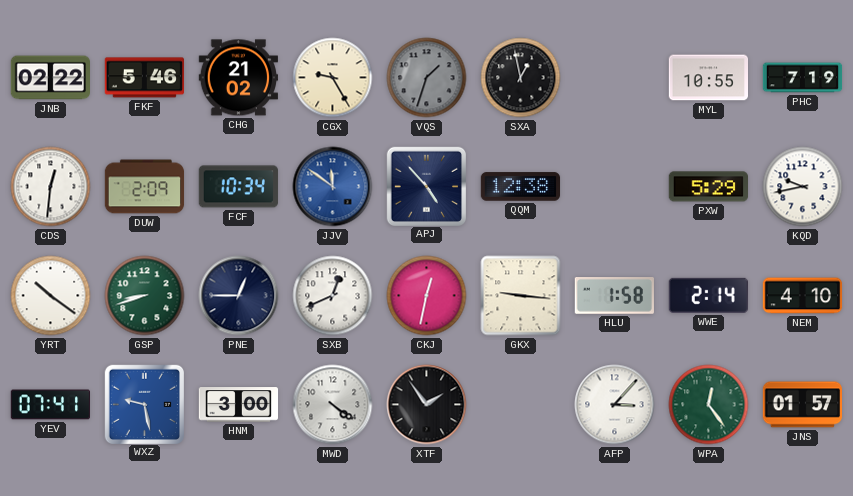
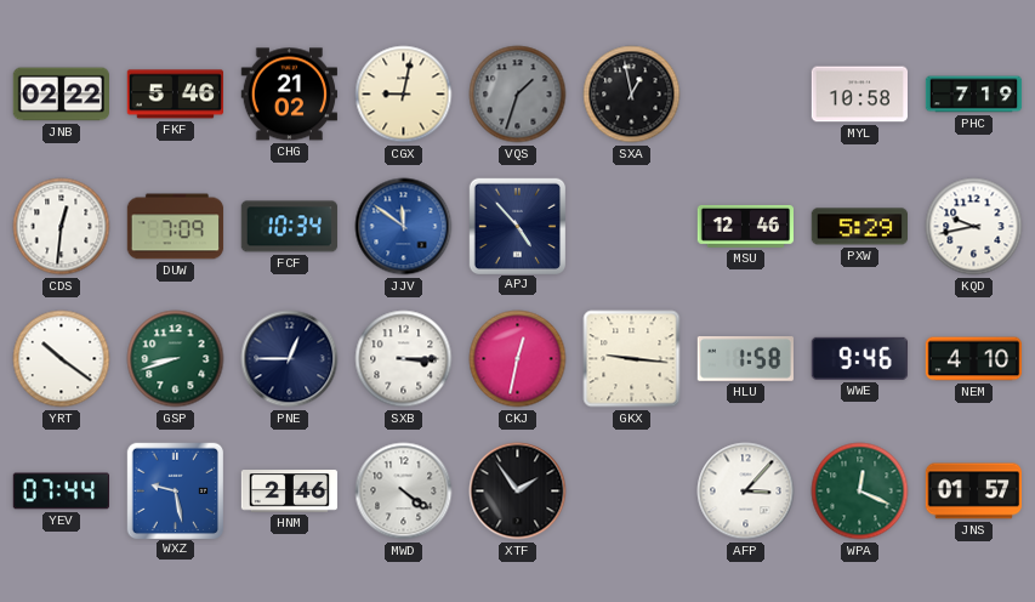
CGX: 9:25 -> 9:02
MYL: 10:55 -> 10:58
DUW: 2:09 -> 7:09
QQM: 12:38 -> none
MSU: none -> 12:46
SXB: 12:41 -> 3:15
WWE: 2:14 -> 9:46
YEV: 07:41 -> 07:44
HNM: 3:00 -> 2:46
WPA: 12:24 -> 12:19
